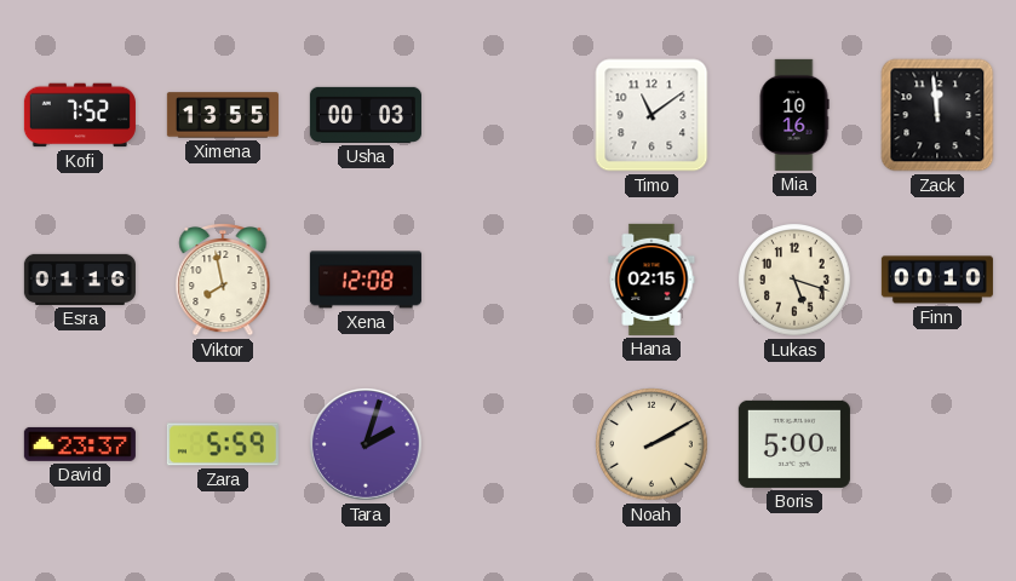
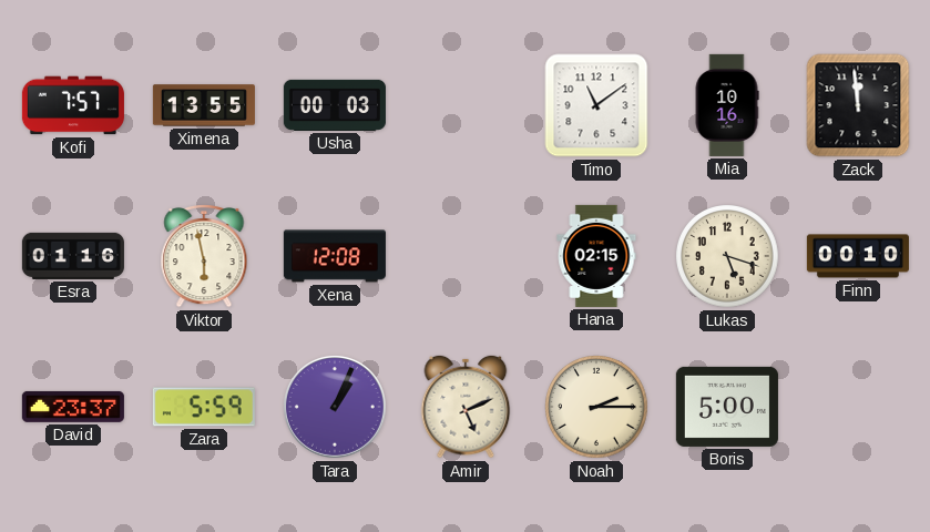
Kofi: 7:52 -> 7:57
Viktor: 7:58 -> 5:58
Tara: 2:03 -> 1:04
Amir: none -> 5:11
Noah: 2:10 -> 2:15
